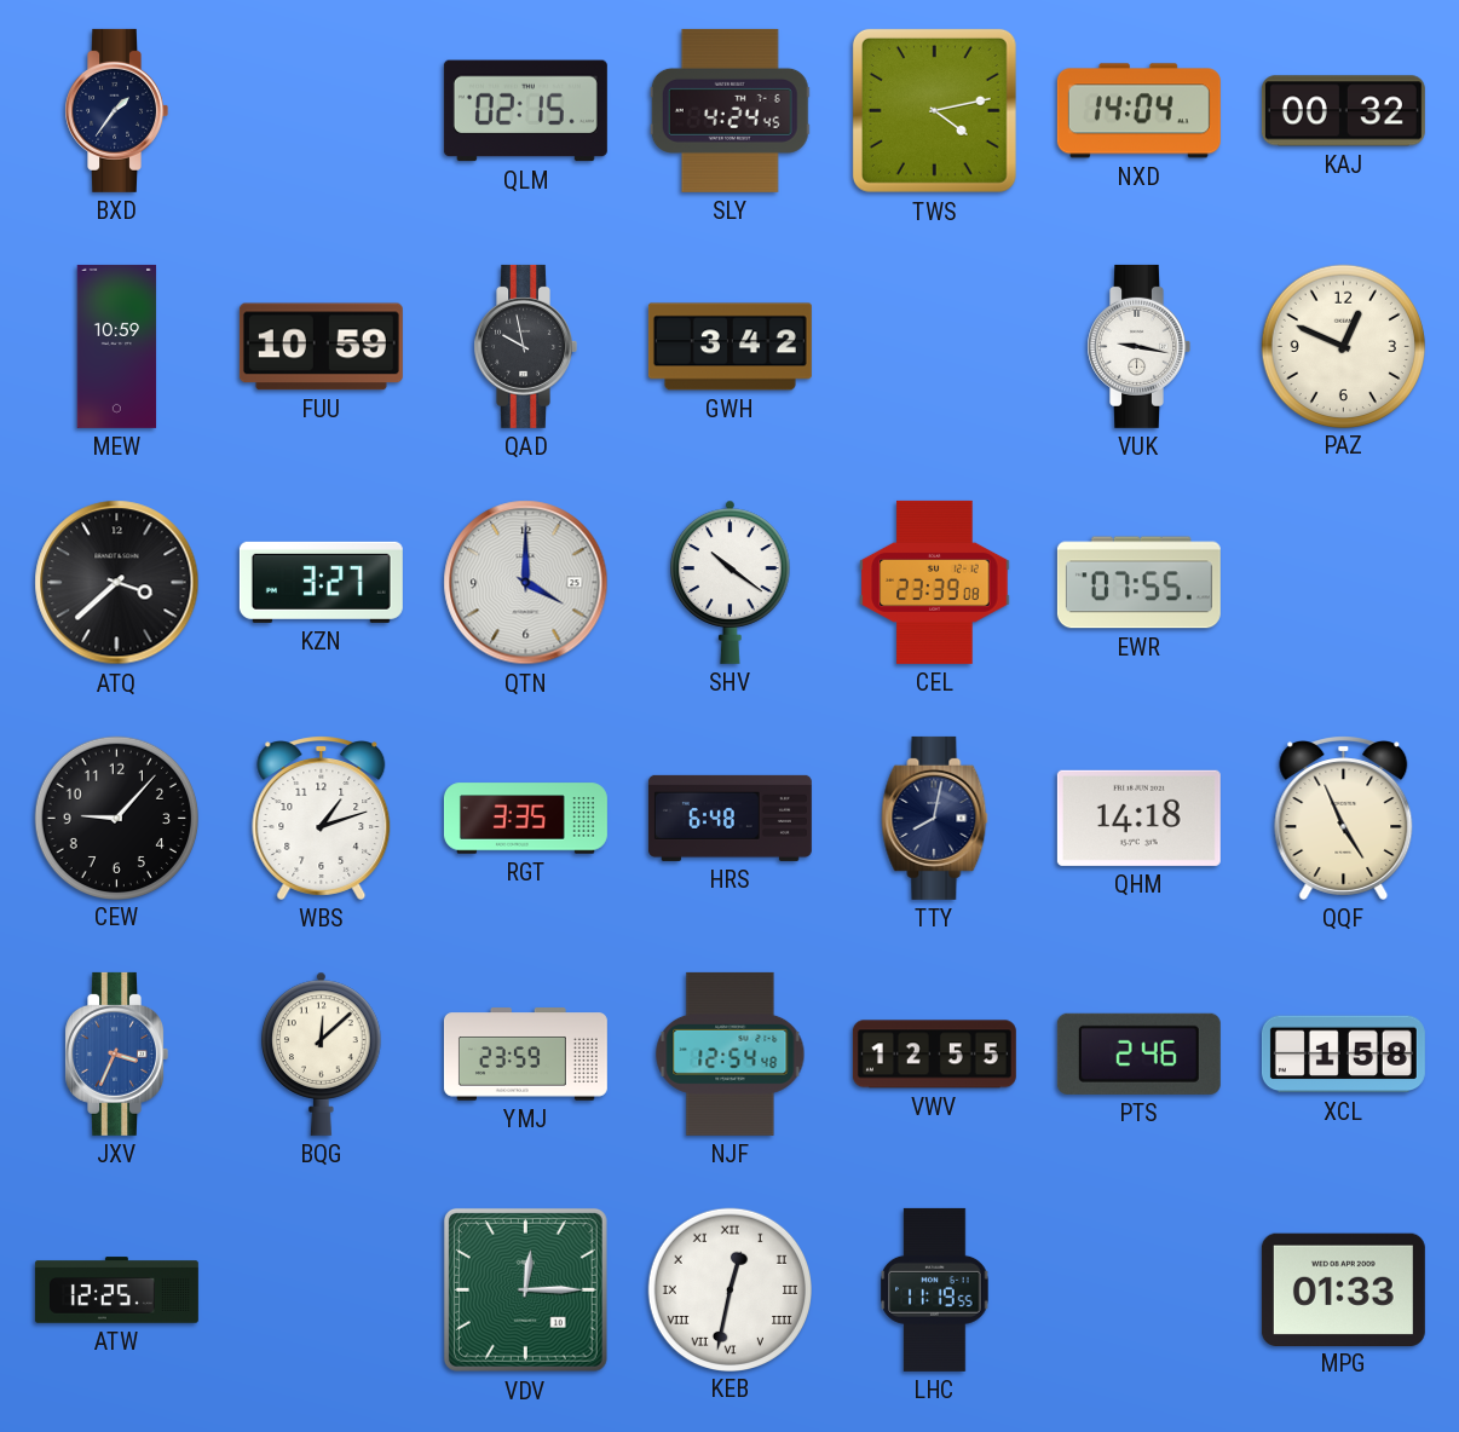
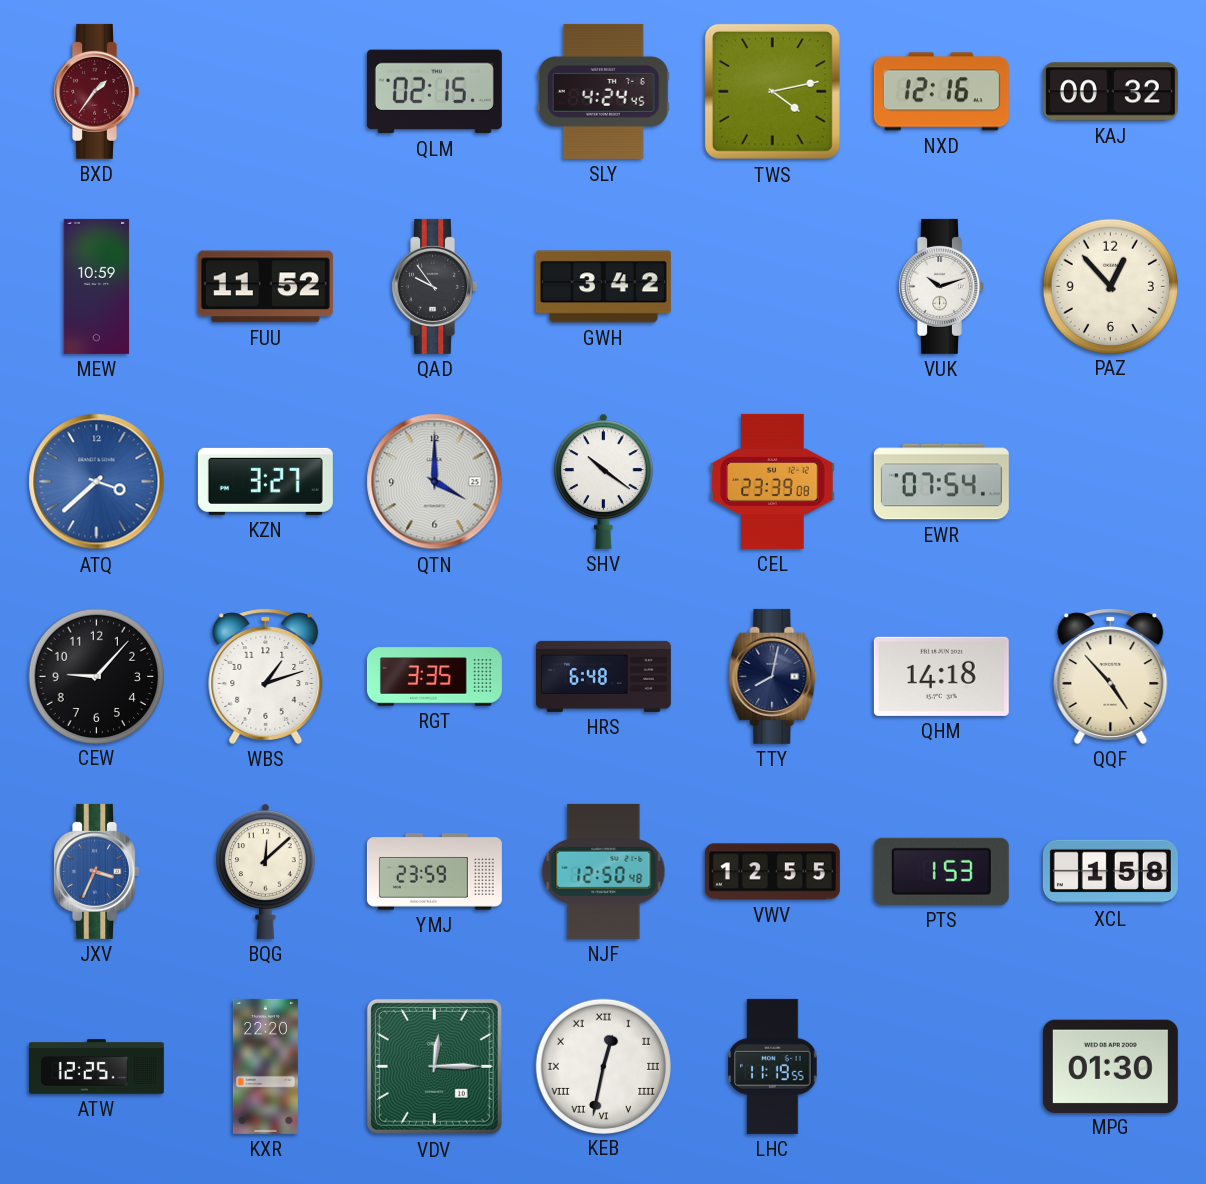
BXD dial: navy -> burgundy
NXD: 14:04 -> 12:16
FUU: 10:59 -> 11:52
QAD: 9:58 -> 9:54
VUK: 9:17 -> 10:12
PAZ: 12:49 -> 12:53
ATQ dial: black -> blue
EWR: 07:55 -> 07:54
QQF: 4:56 -> 4:53
NJF: 12:54 -> 12:50
PTS: 2:46 -> 1:53
KXR: none -> 22:20
MPG: 01:33 -> 01:30
